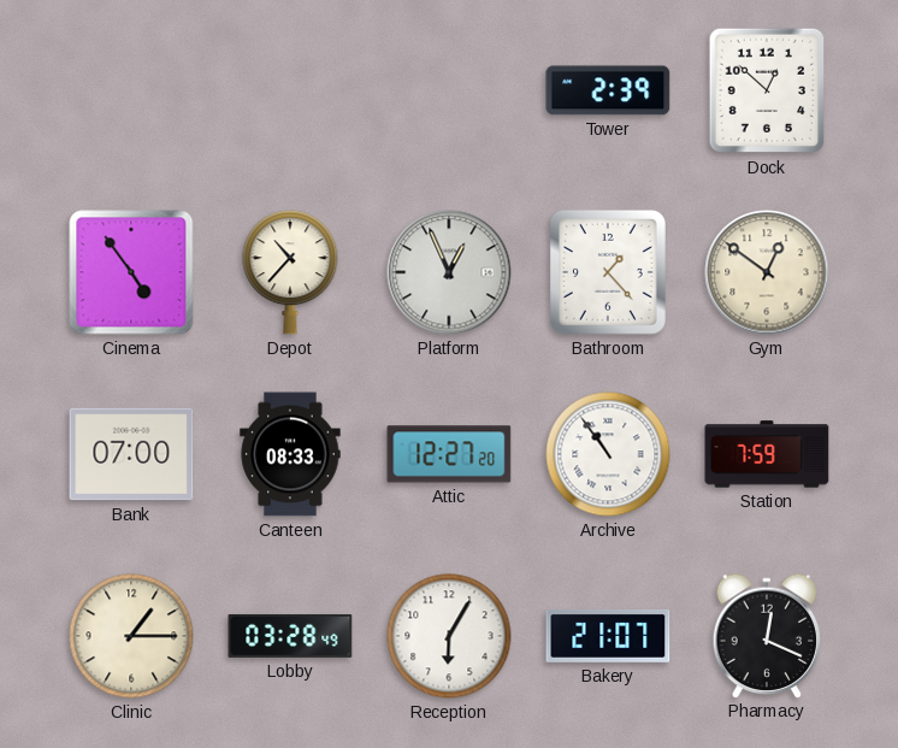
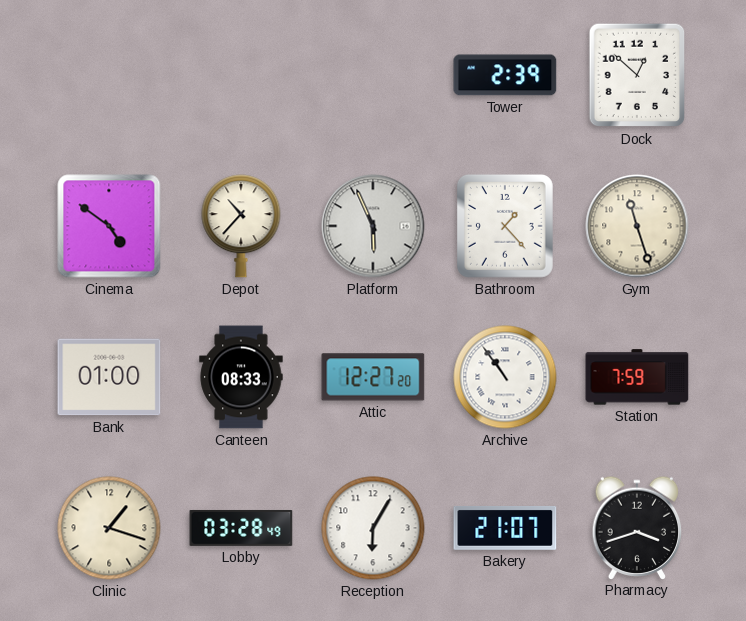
Cinema: 4:54 -> 4:51
Platform: 12:56 -> 5:56
Gym: 12:51 -> 11:27
Bank: 07:00 -> 01:00
Clinic: 1:15 -> 1:18
Pharmacy: 12:19 -> 3:42
